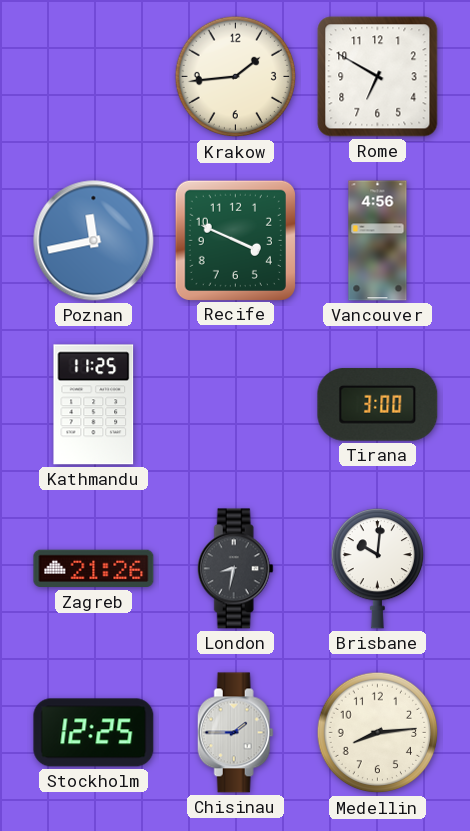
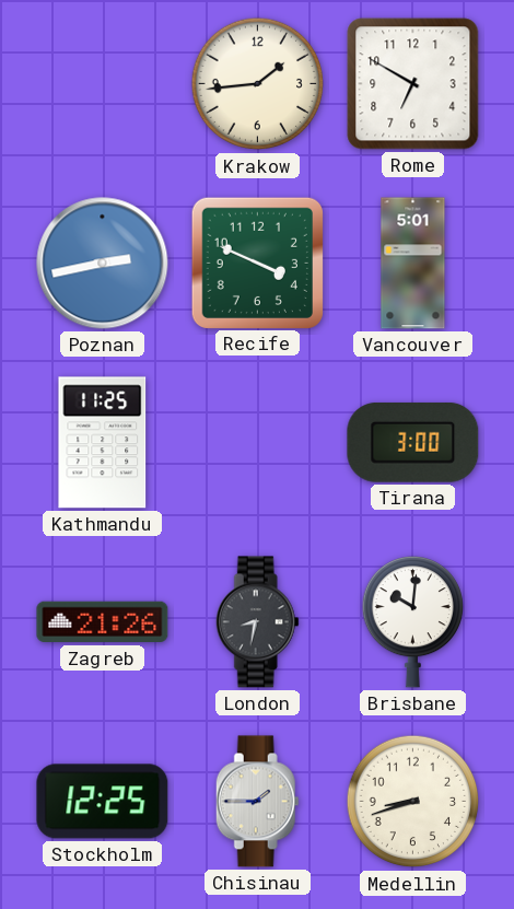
Poznan: 11:43 -> 2:43
Vancouver: 4:56 -> 5:01
Medellin: 8:14 -> 8:42
